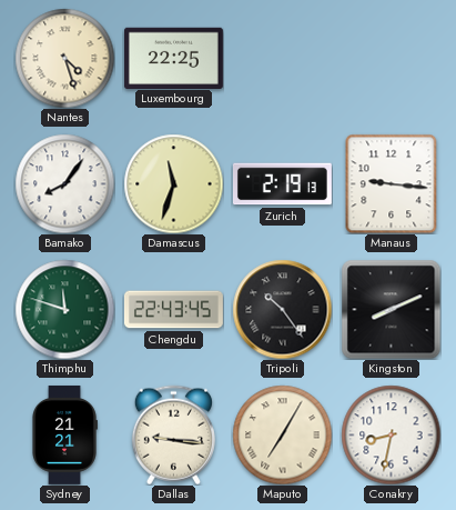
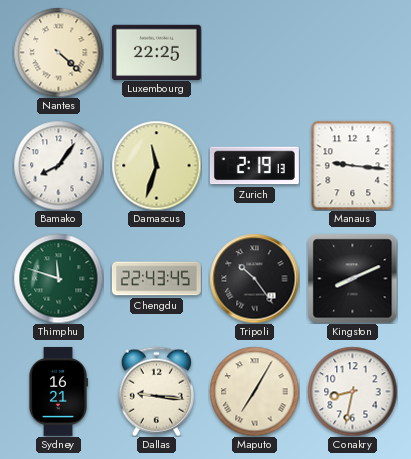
Nantes: 4:27 -> 4:22
Sydney: 21:21 -> 16:21
